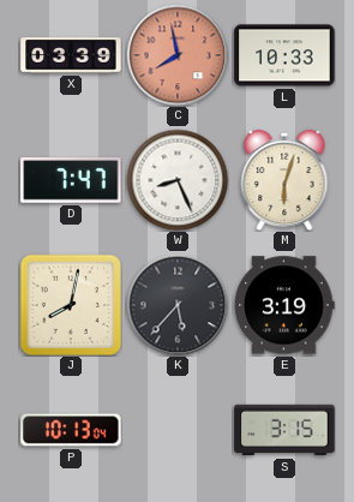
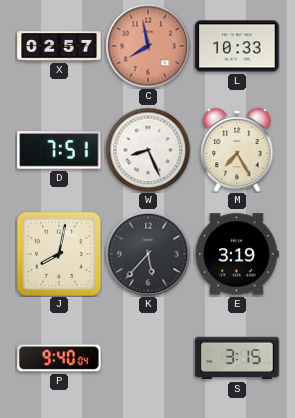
X: 03:39 -> 02:57
D: 7:47 -> 7:51
M: 6:03 -> 7:25
P: 10:13 -> 9:40
